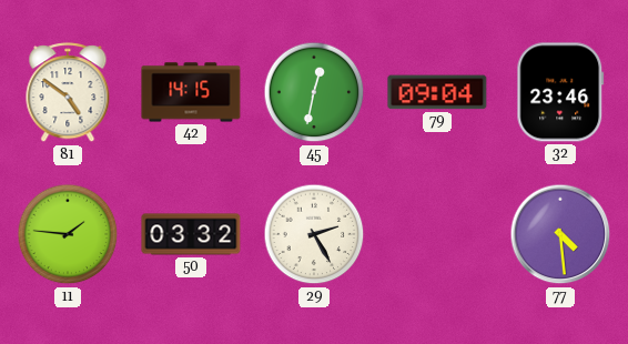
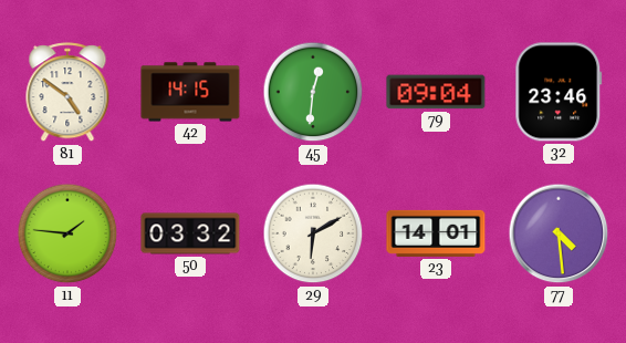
45: 12:32 -> 12:31
29: 2:25 -> 6:10
23: none -> 14:01
